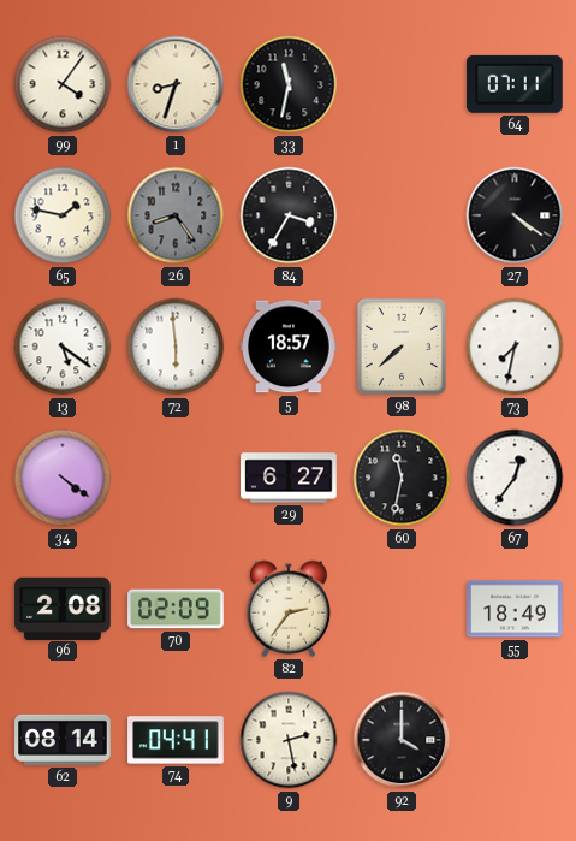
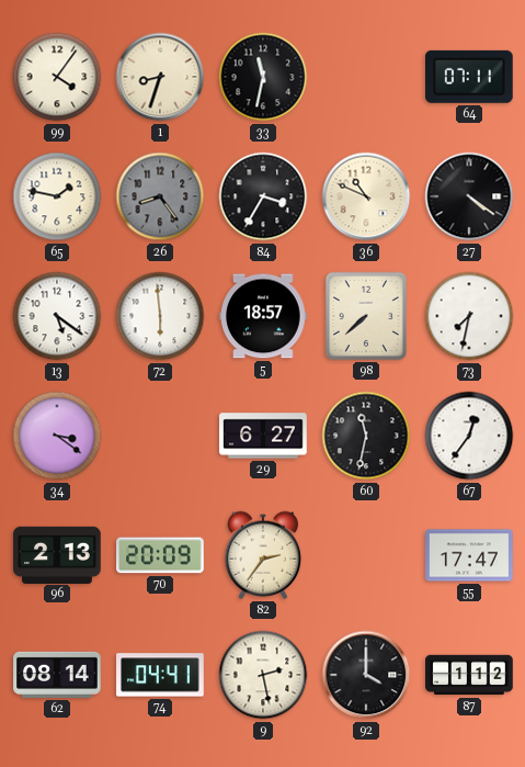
36: none -> 10:49
34: 4:21 -> 3:21
96: 2:08 -> 2:13
70: 02:09 -> 20:09
55: 18:49 -> 17:47
87: none -> 1:12
